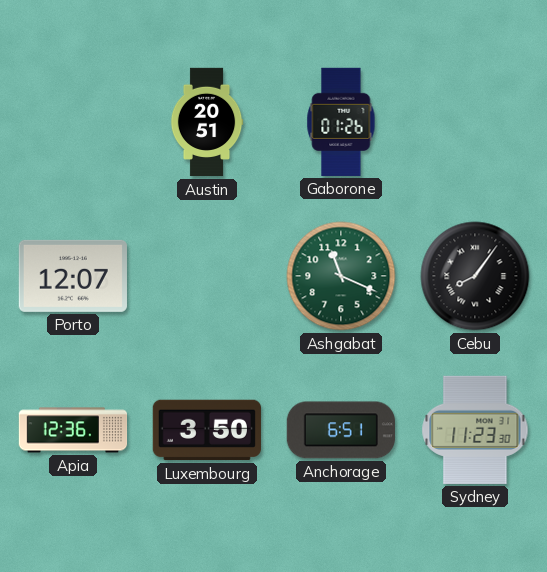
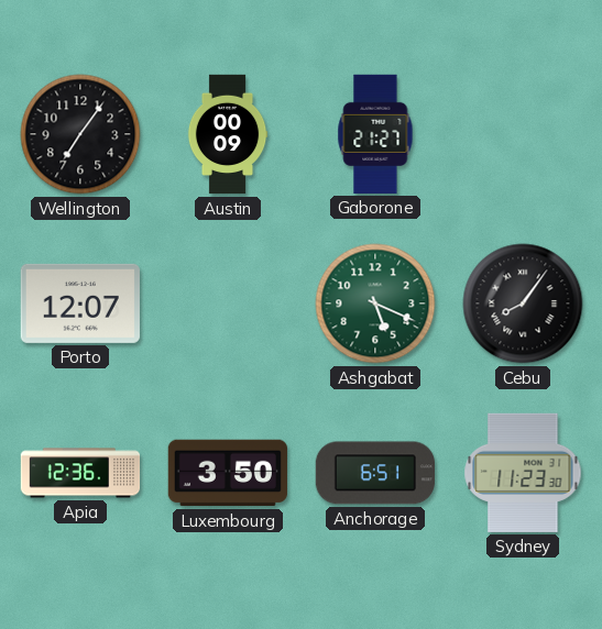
Wellington: none -> 7:06
Austin: 20:51 -> 00:09
Gaborone: 01:26 -> 21:27
Ashgabat: 11:19 -> 5:19
